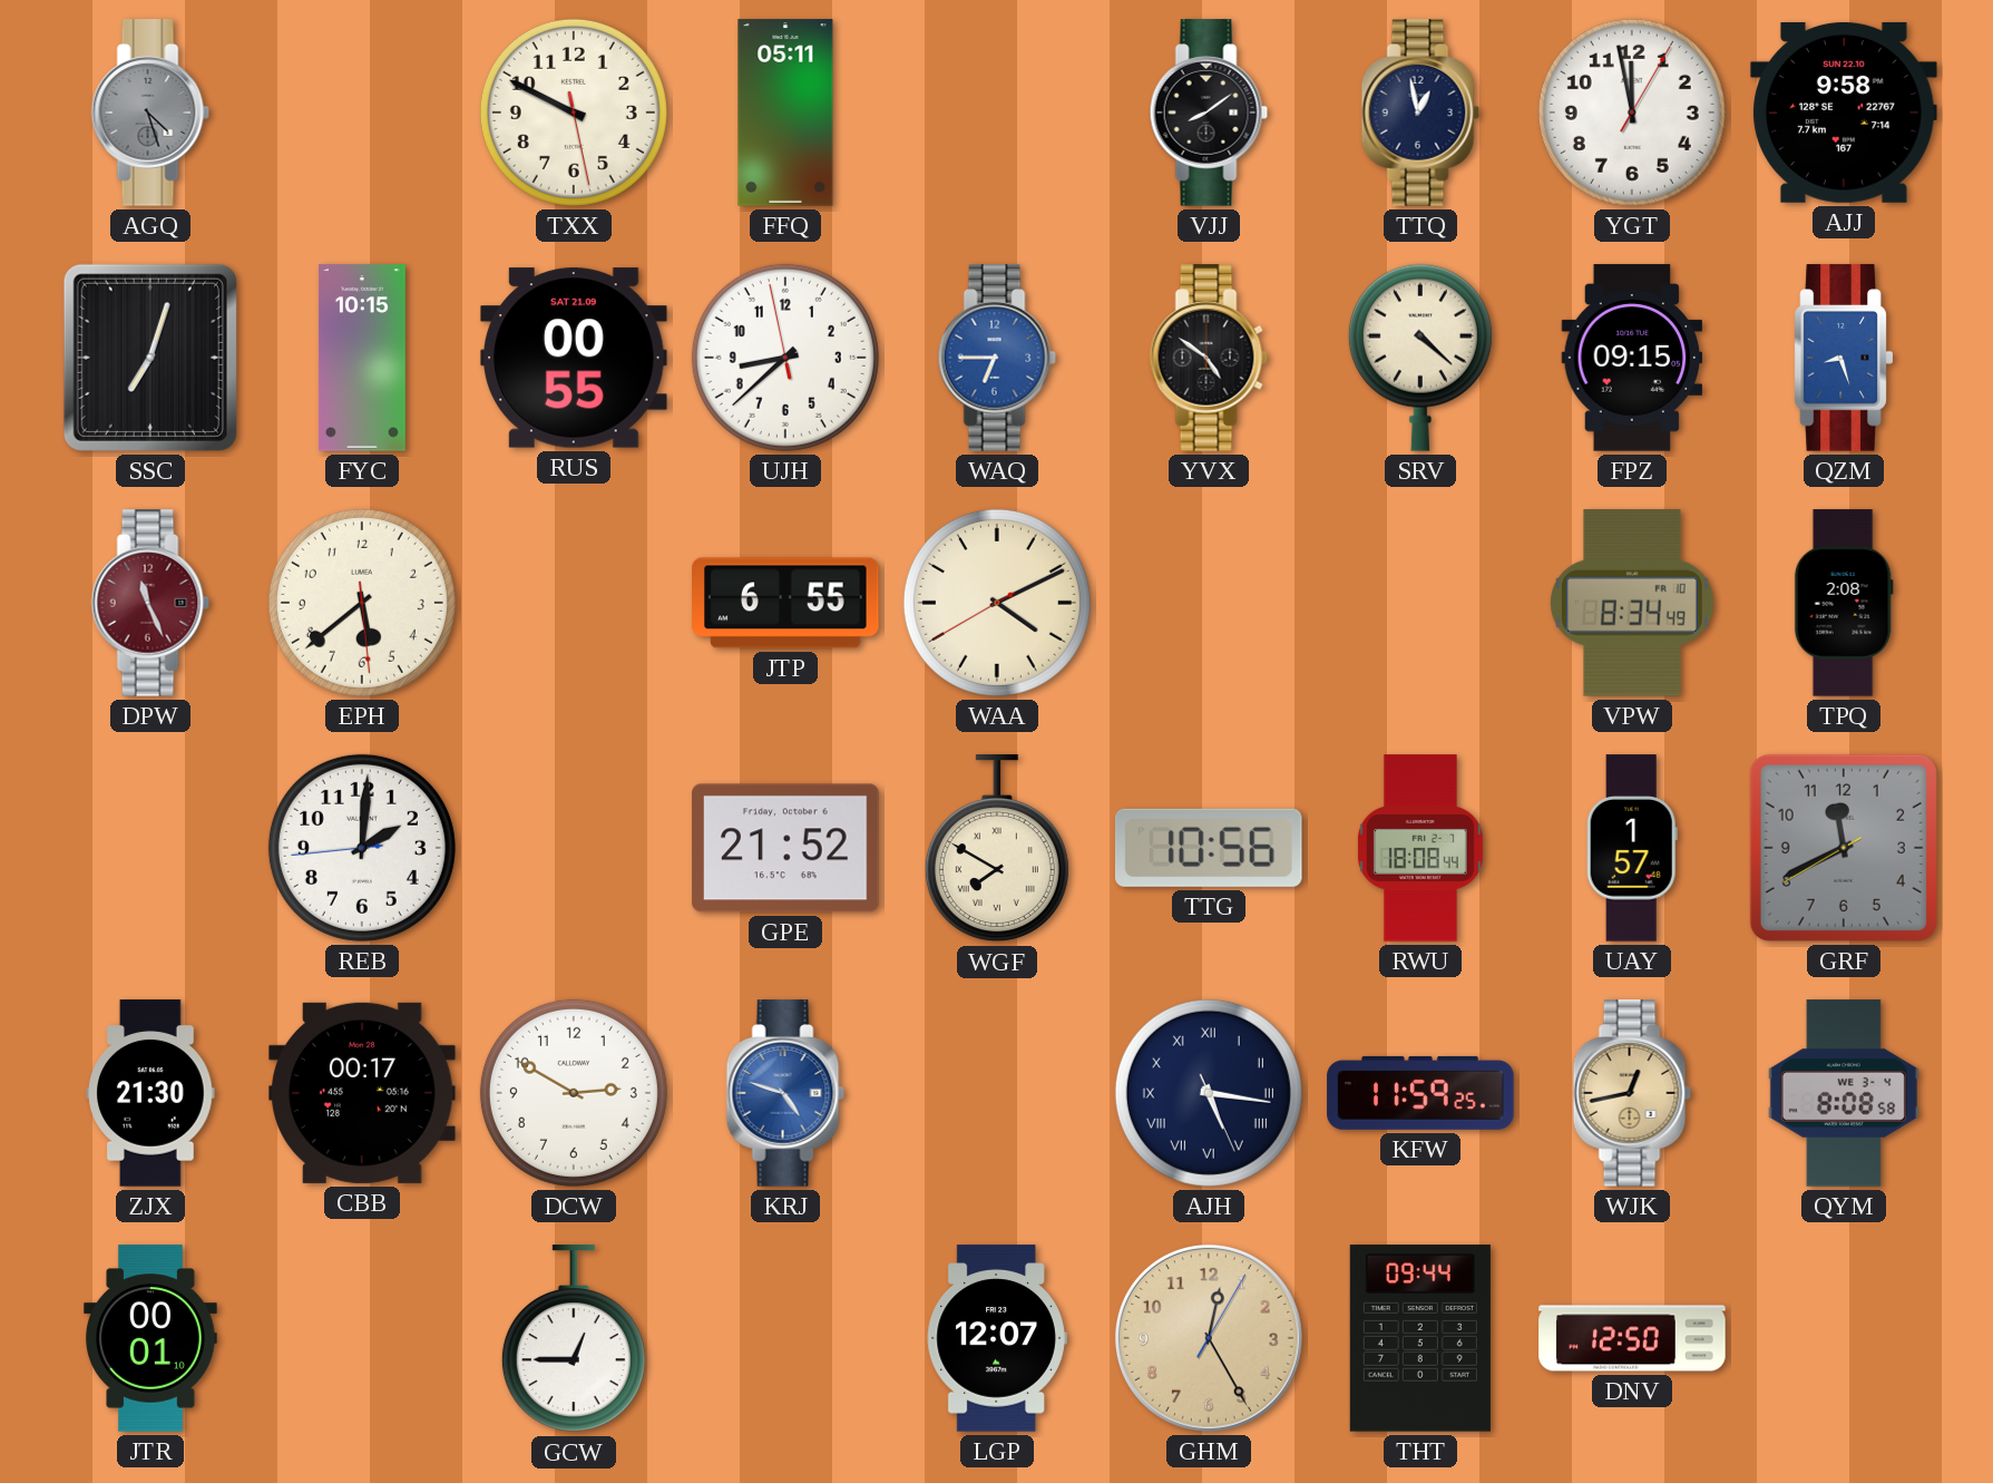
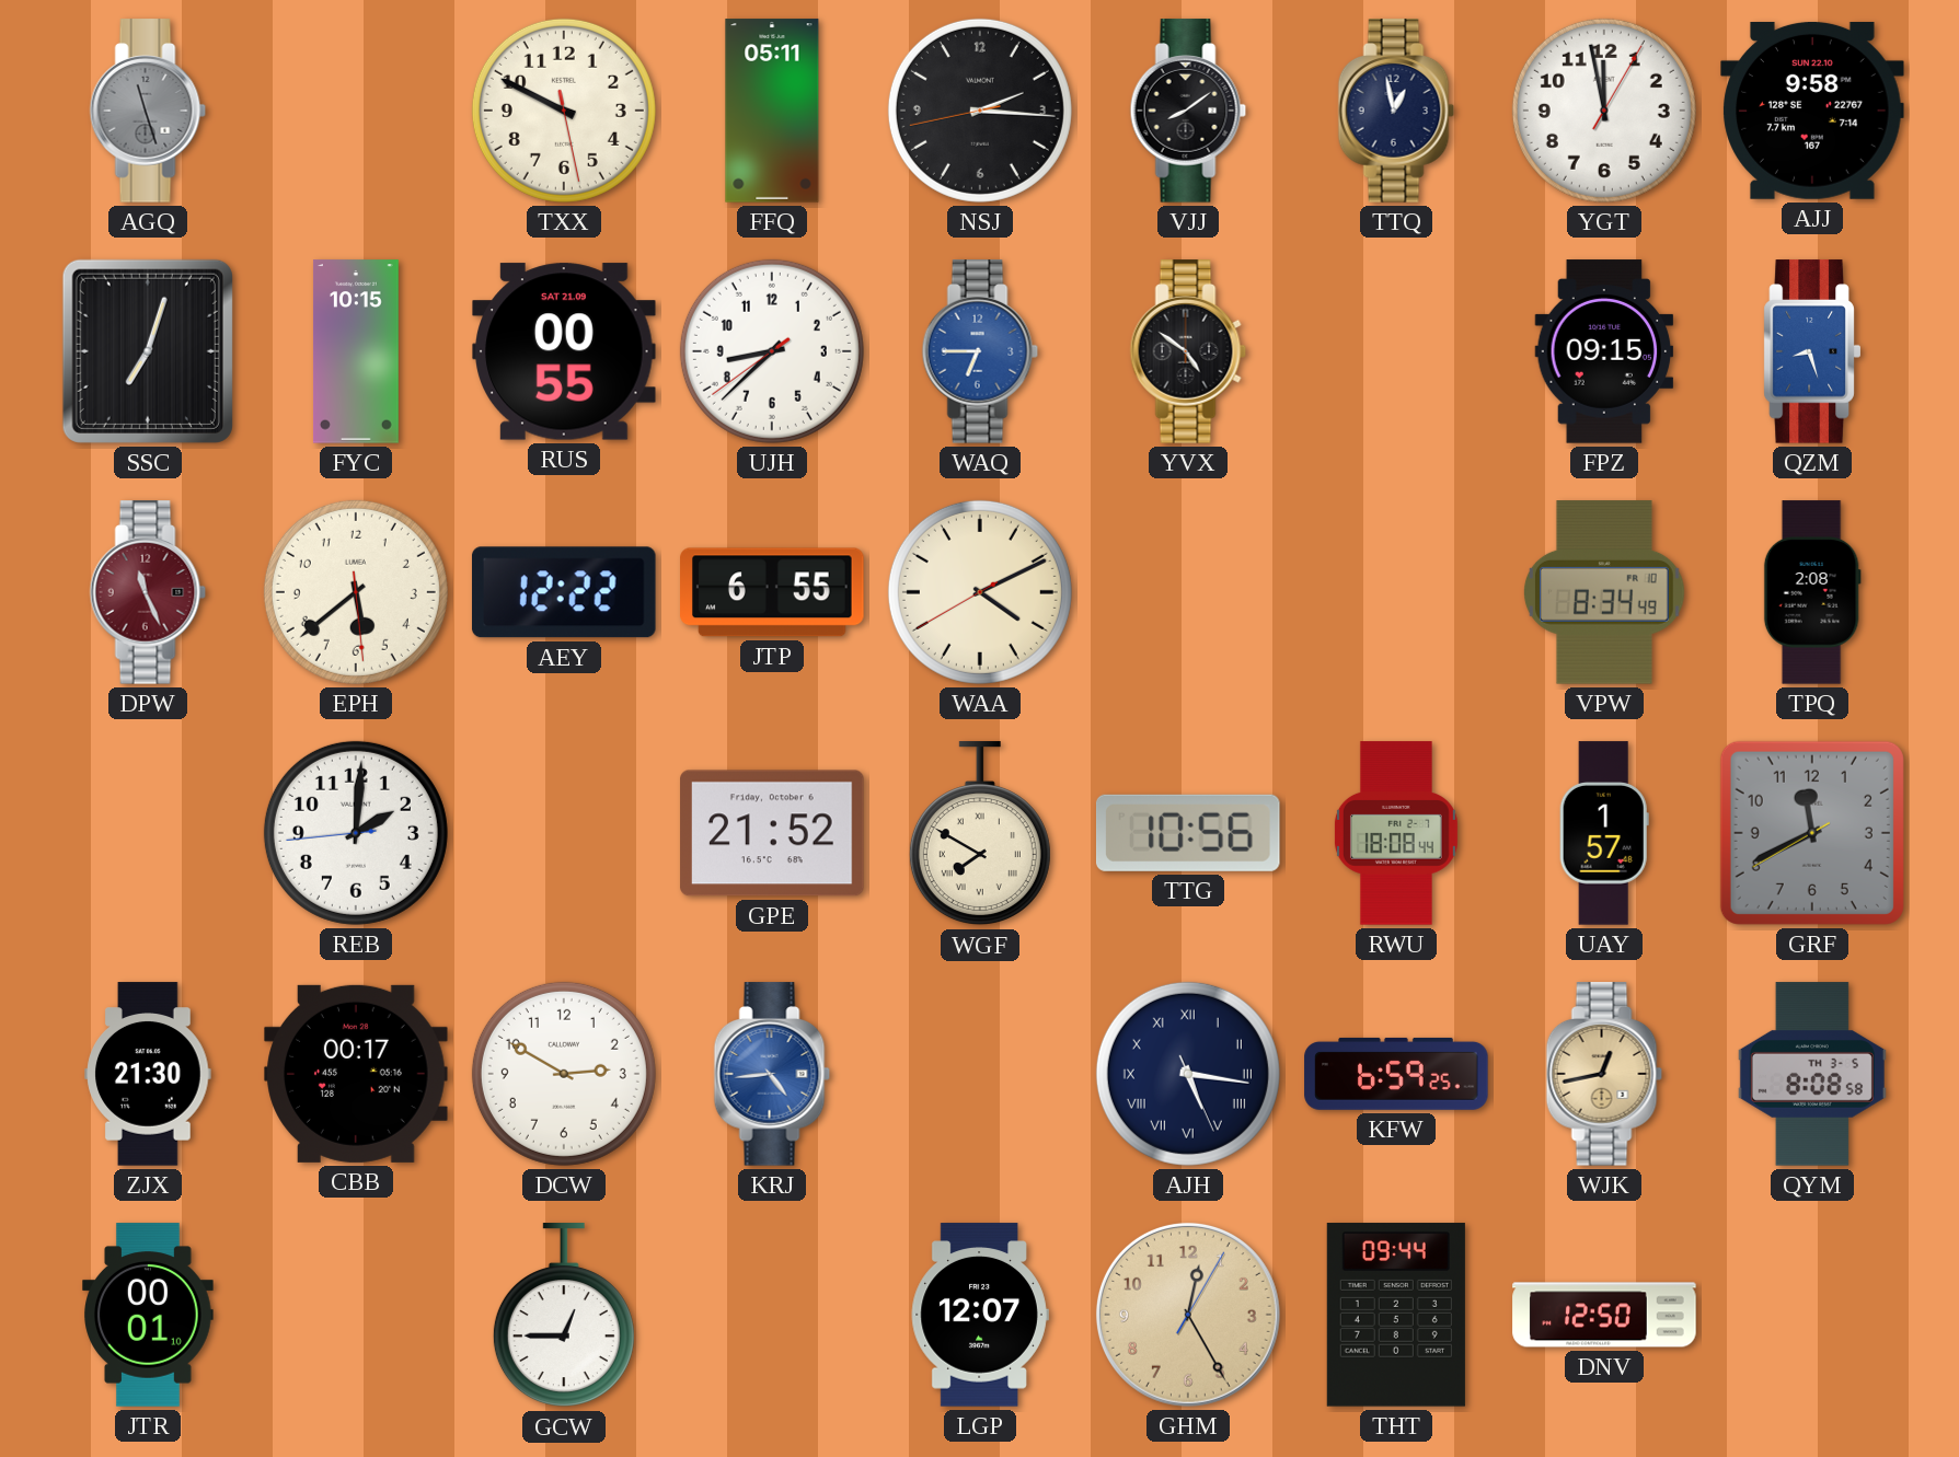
AGQ: 4:27 -> 11:27
NSJ: none -> 2:15
UJH: 8:37:58 -> 8:37:39
SRV: 4:22 -> none
AEY: none -> 12:22
KRJ: 4:48 -> 4:44
KFW: 11:59 -> 6:59
QYM date: WE 3-4 -> TH 3-5
